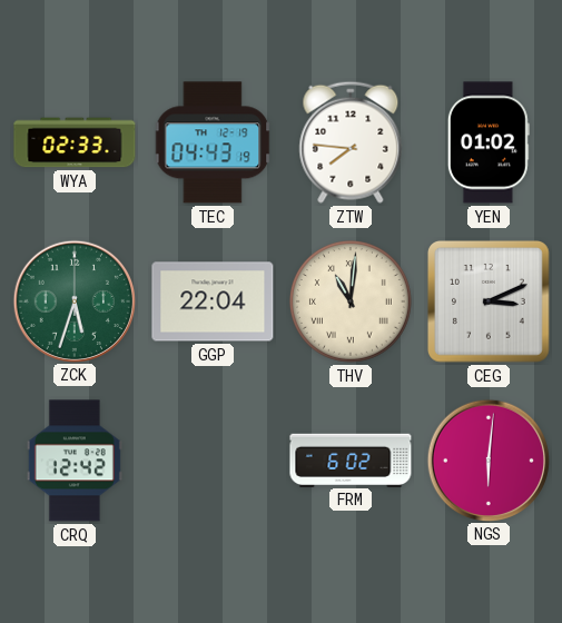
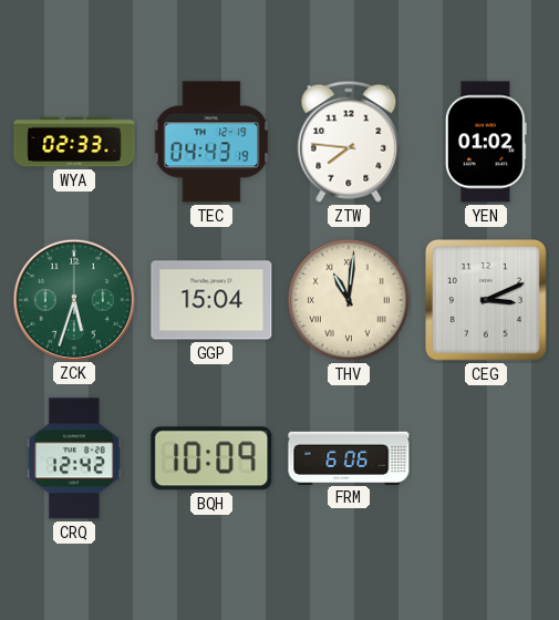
GGP: 22:04 -> 15:04
BQH: none -> 10:09
FRM: 6:02 -> 6:06
NGS: 6:01 -> none
